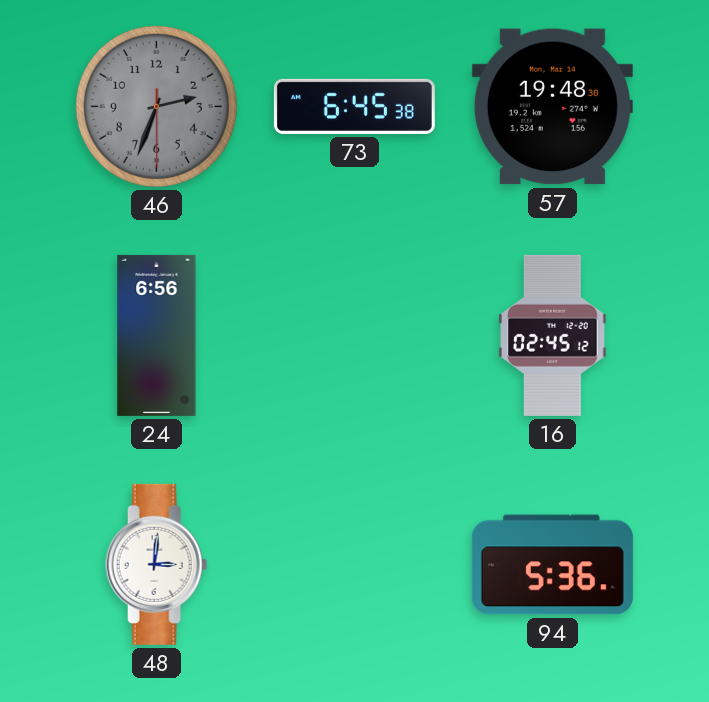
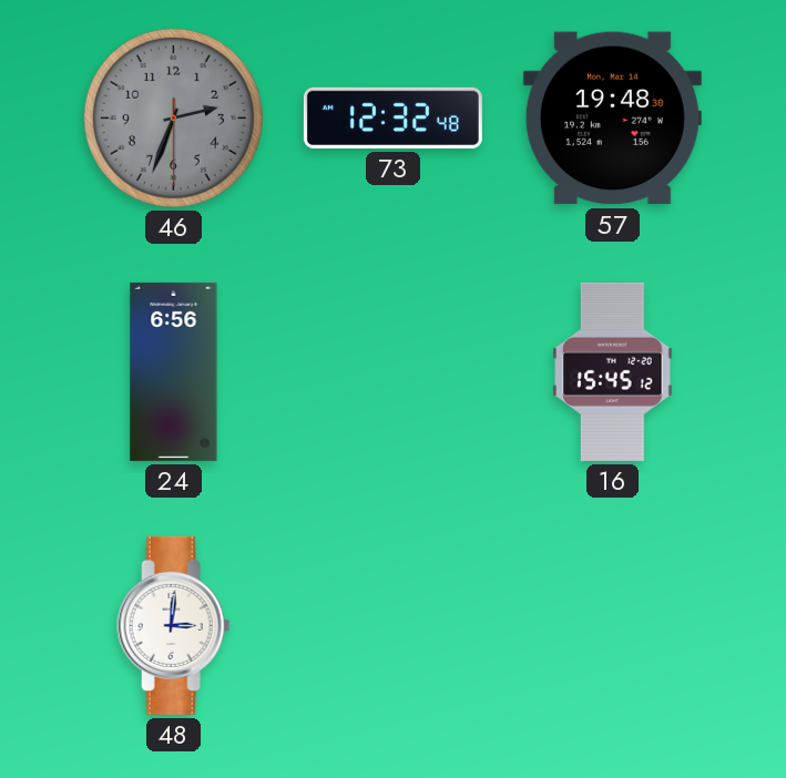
73: 6:45 -> 12:32
16: 02:45 -> 15:45
94: 5:36 -> none
